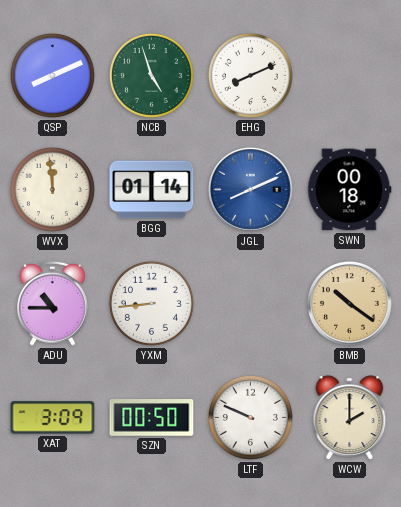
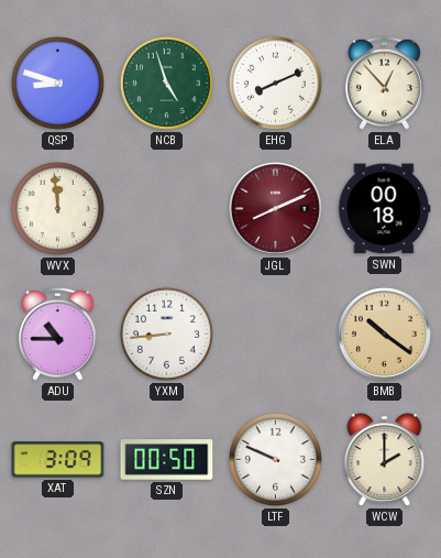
QSP: 8:11 -> 8:48
ELA: none -> 12:53
BGG: 01:14 -> none
JGL dial: blue -> burgundy
